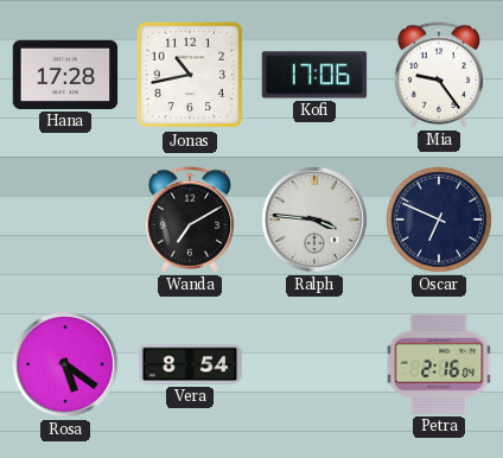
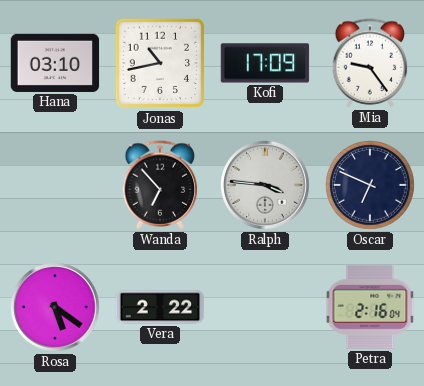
Hana: 17:28 -> 03:10
Kofi: 17:06 -> 17:09
Wanda: 7:10 -> 6:53
Vera: 8:54 -> 2:22
